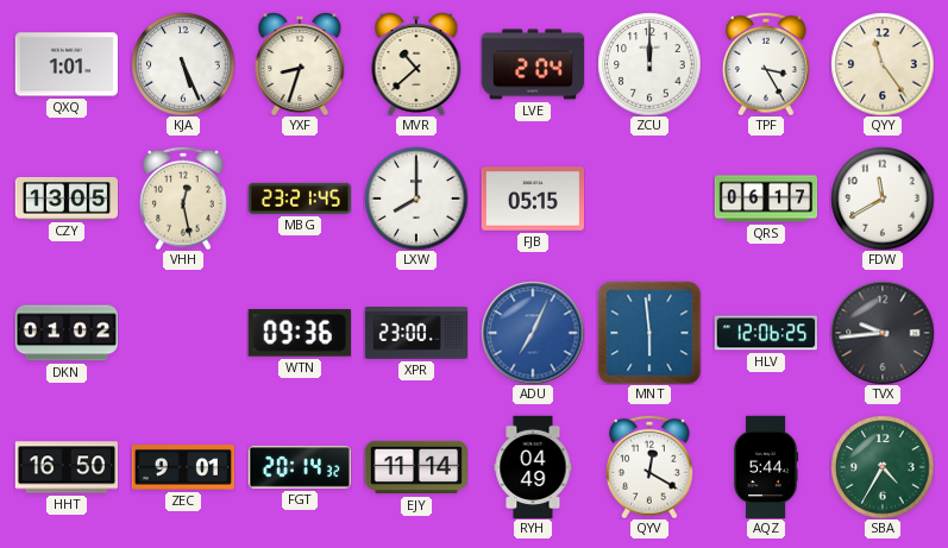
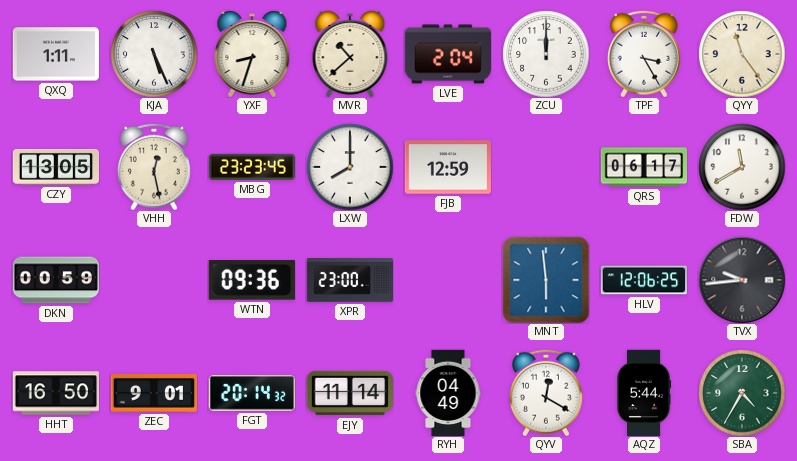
QXQ: 1:01 -> 1:11
MBG: 23:21 -> 23:23
FJB: 05:15 -> 12:59
DKN: 01:02 -> 00:59
ADU: 7:04 -> none
